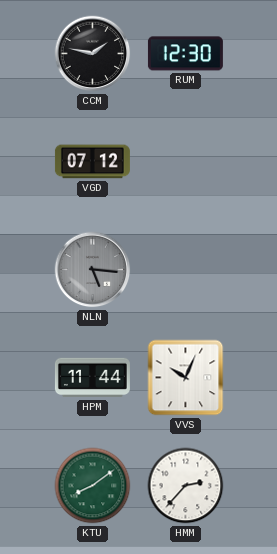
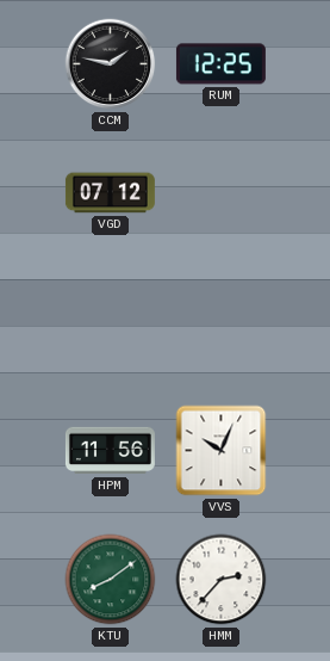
RUM: 12:30 -> 12:25
NLN: 5:16 -> none
HPM: 11:44 -> 11:56
